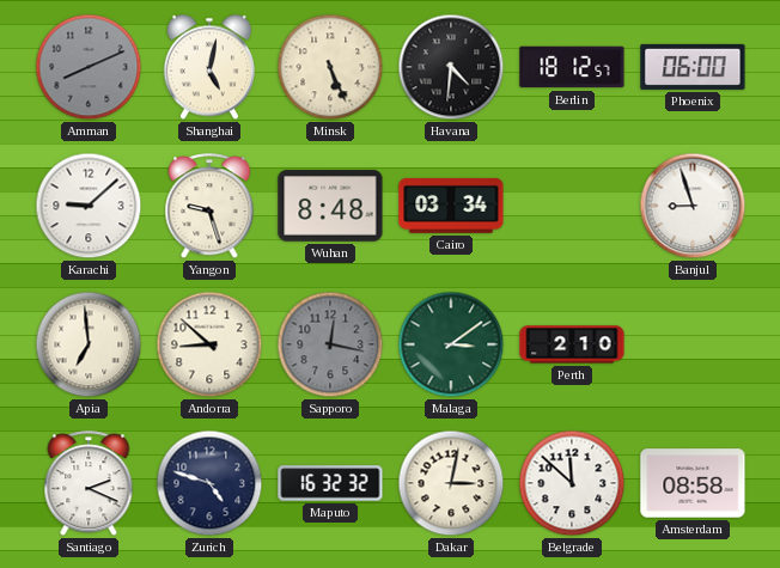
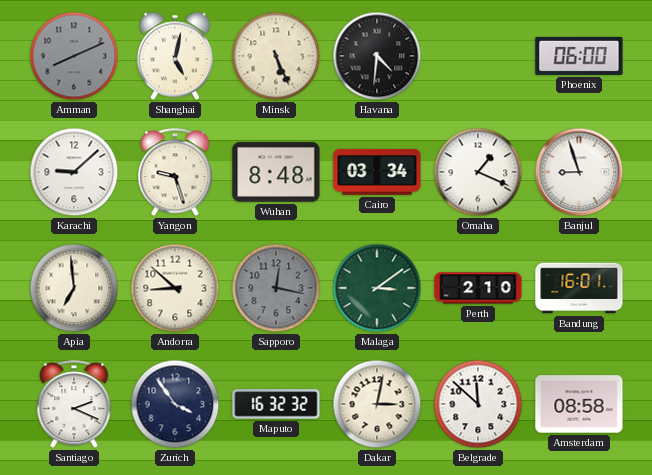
Berlin: 18:12 -> none
Omaha: none -> 1:19
Bandung: none -> 16:01
Zurich: 4:48 -> 3:54
